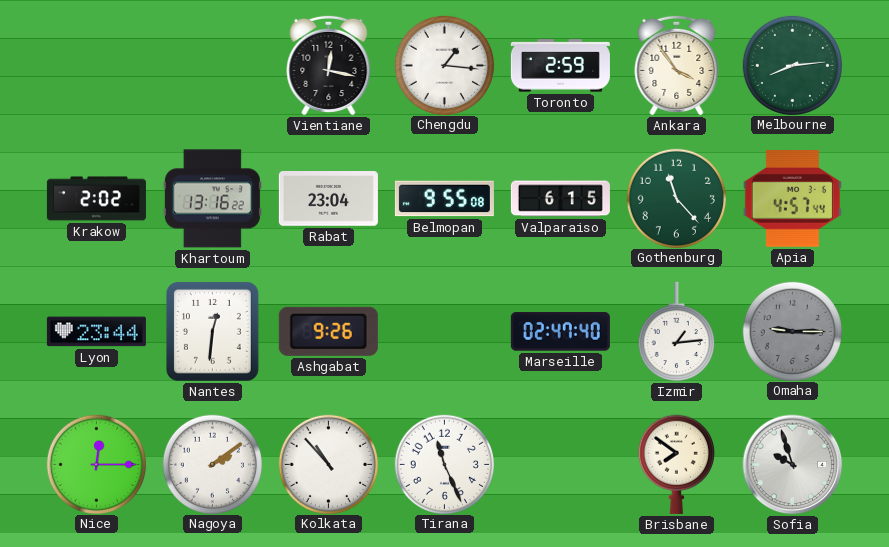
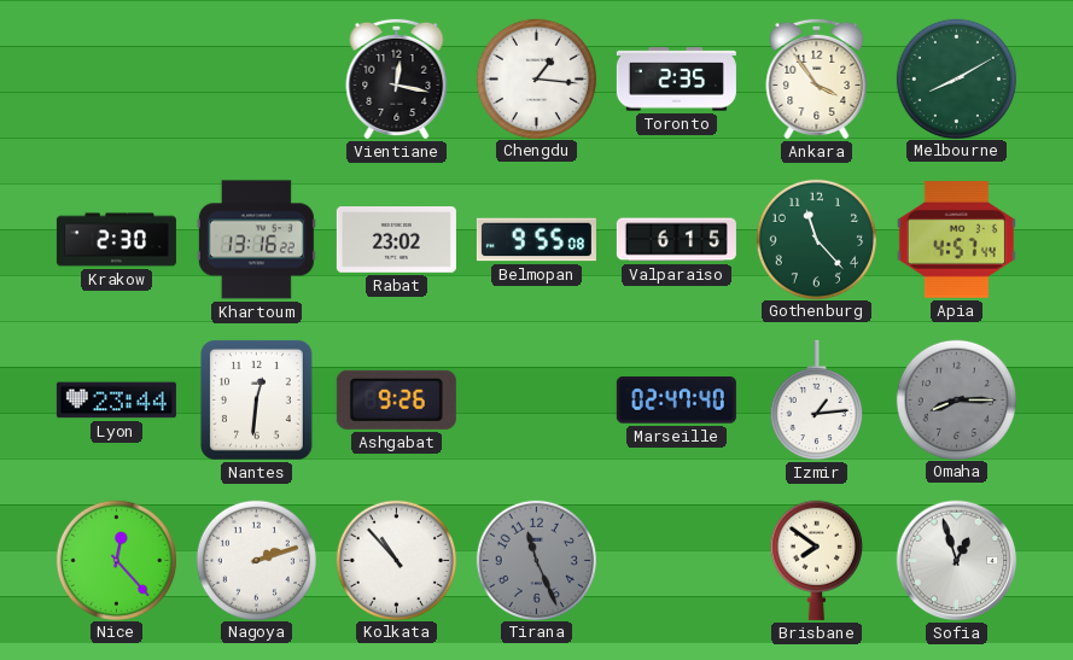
Toronto: 2:59 -> 2:35
Melbourne: 8:14 -> 8:10
Krakow: 2:02 -> 2:30
Rabat: 23:04 -> 23:02
Omaha: 9:15 -> 8:15
Nice: 12:15 -> 12:23
Nagoya: 2:09 -> 2:12
Tirana dial: white -> grey
Sofia: 9:57 -> 12:57
